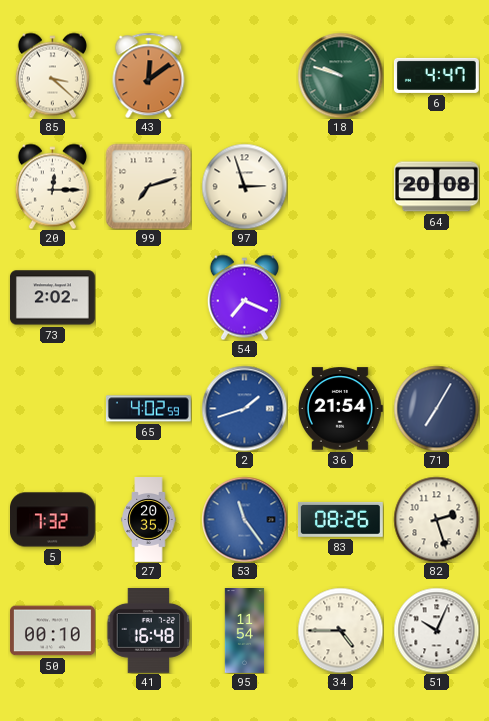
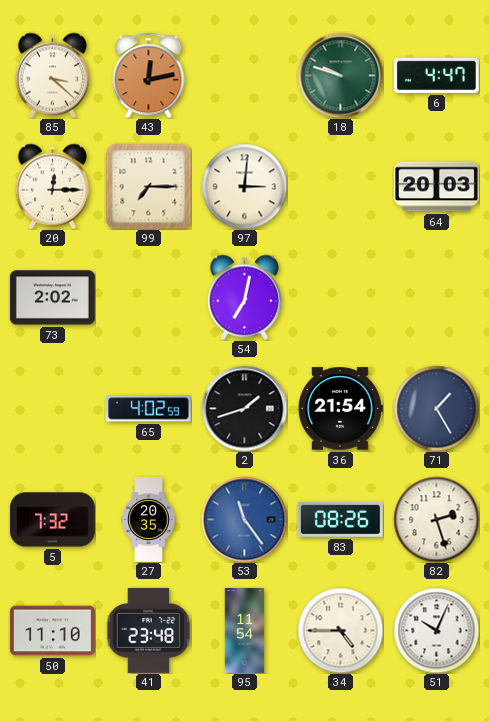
43: 12:09 -> 12:13
99: 7:12 -> 7:15
97: 2:57 -> 3:01
64: 20:08 -> 20:03
54: 7:19 -> 7:02
2 dial: blue -> black
71: 7:05 -> 1:25
50: 00:10 -> 11:10
41: 16:48 -> 23:48
